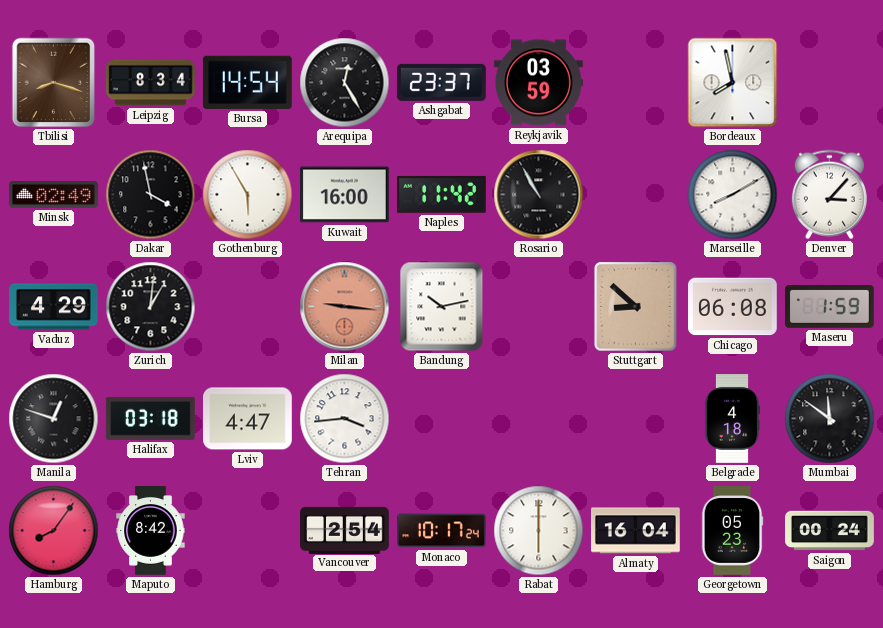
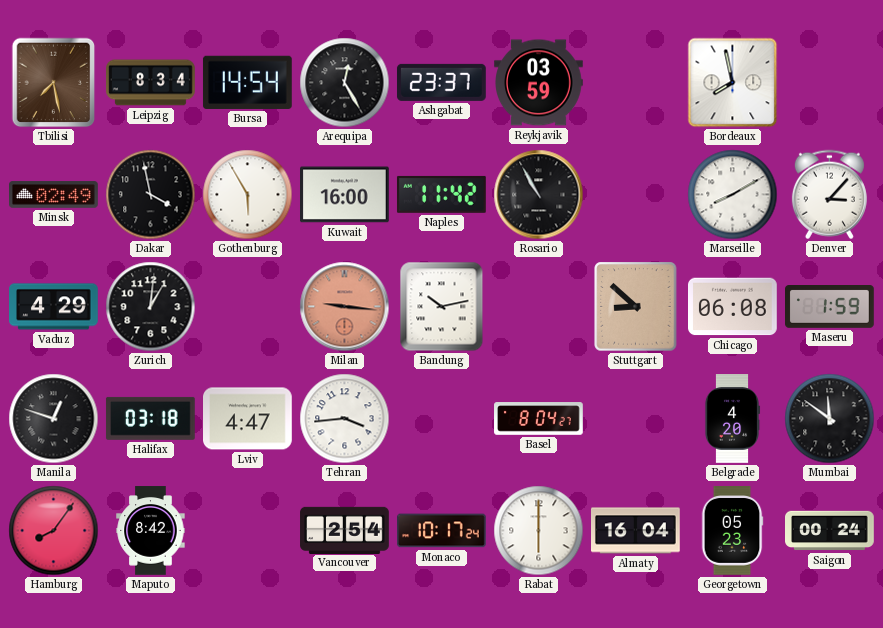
Tbilisi: 8:18 -> 7:28
Basel: none -> 8:04
Belgrade: 4:18 -> 4:20
